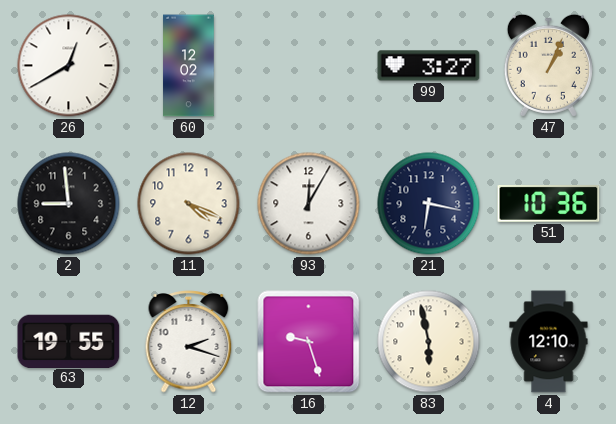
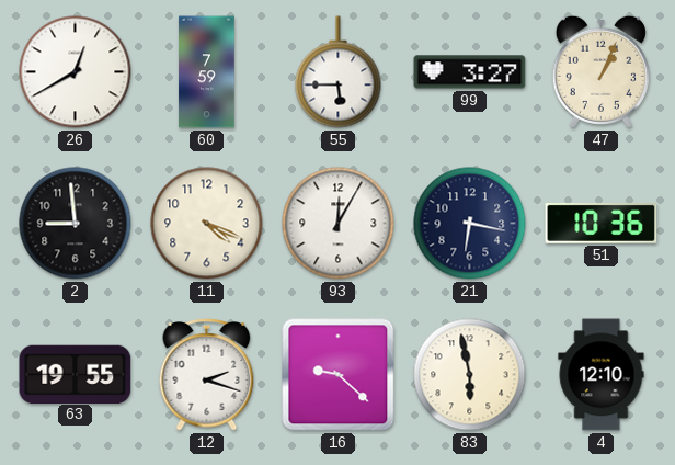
60: 12:02 -> 7:59
55: none -> 5:45
16: 9:27 -> 9:22
